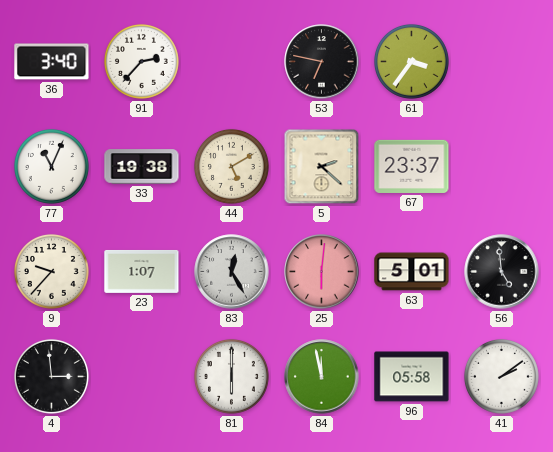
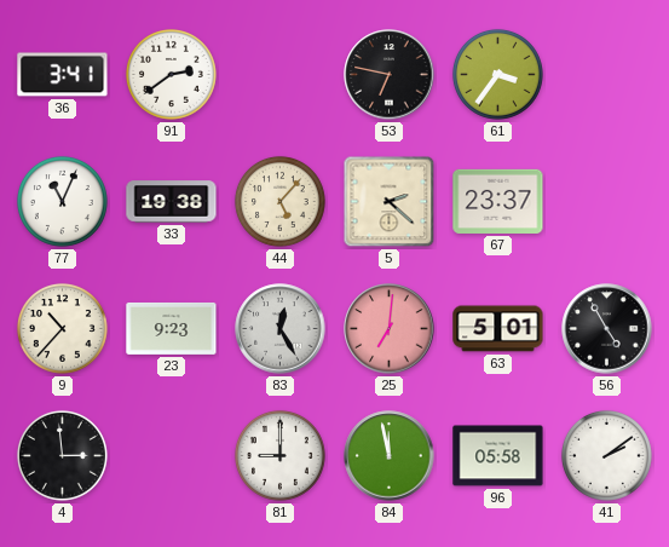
36: 3:40 -> 3:41
91: 2:37 -> 2:39
44: 5:10 -> 5:07
9: 9:37 -> 10:37
23: 1:07 -> 9:23
25: 6:01 -> 7:01
56: 4:59 -> 4:55
81: 6:00 -> 9:00
